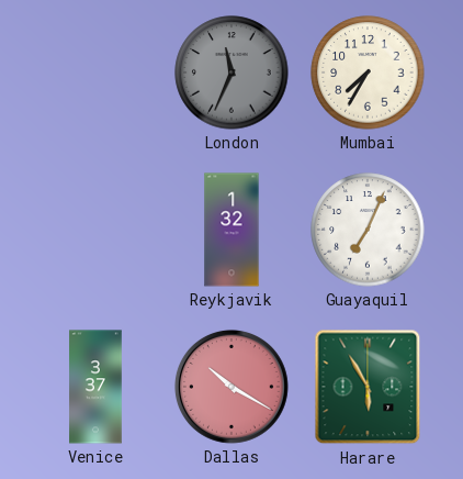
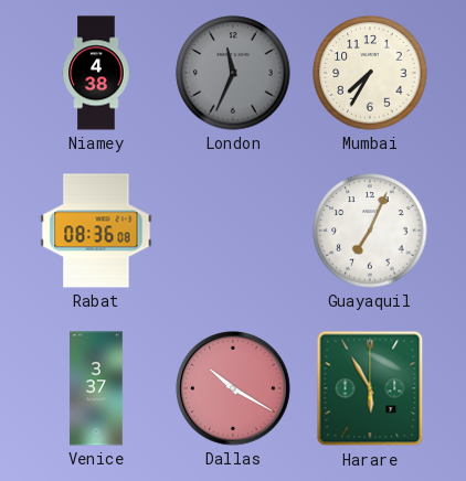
Niamey: none -> 4:38
Rabat: none -> 08:36
Reykjavik: 1:32 -> none
